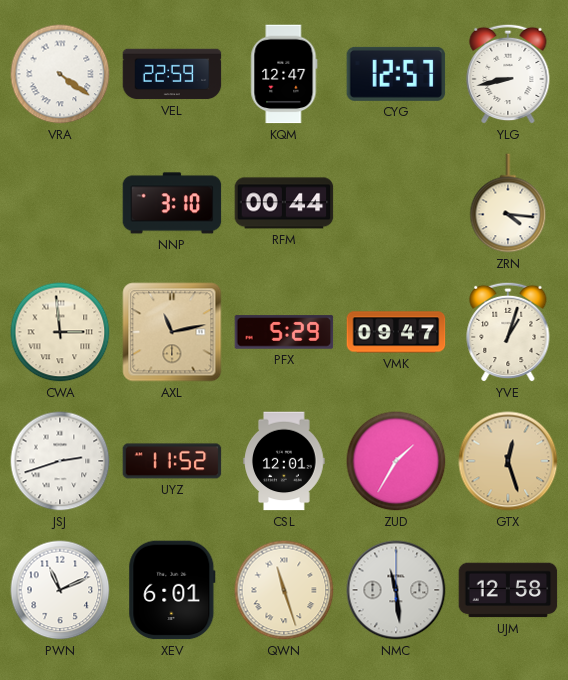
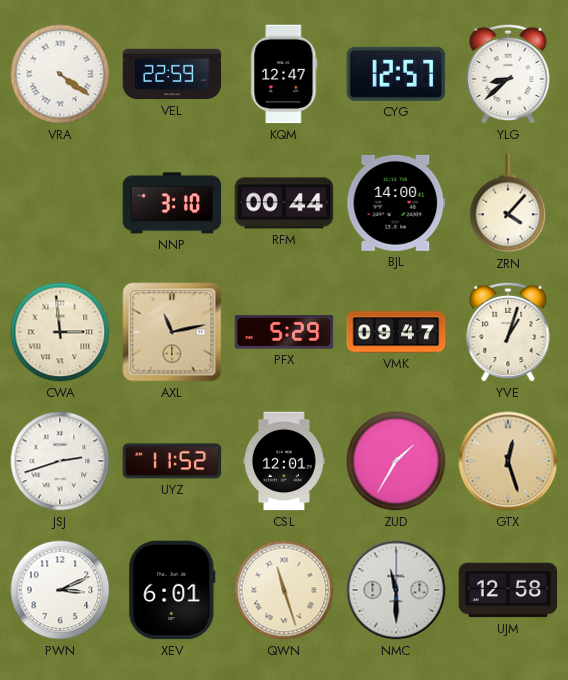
YLG: 8:43 -> 8:38
BJL: none -> 14:00
ZRN: 4:16 -> 4:07
PWN: 11:11 -> 3:11
NMC: 11:29 -> 11:30
